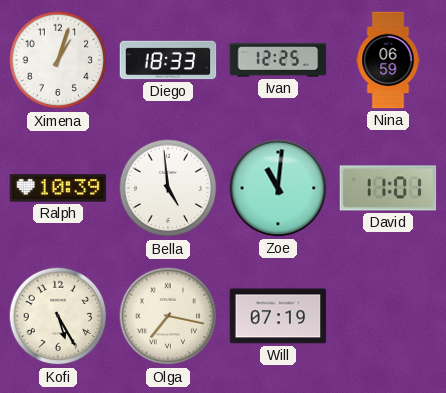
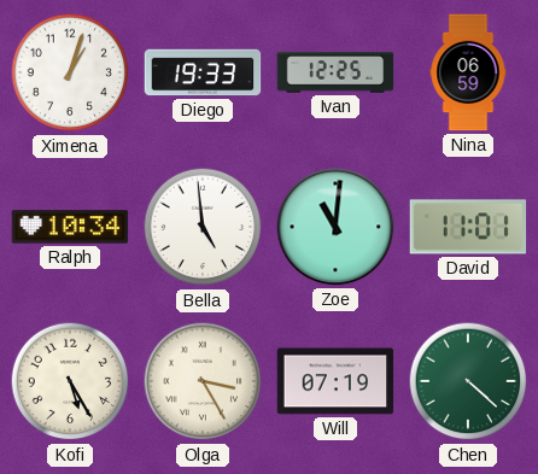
Diego: 18:33 -> 19:33
Ralph: 10:39 -> 10:34
Olga: 7:17 -> 3:25
Chen: none -> 4:22
